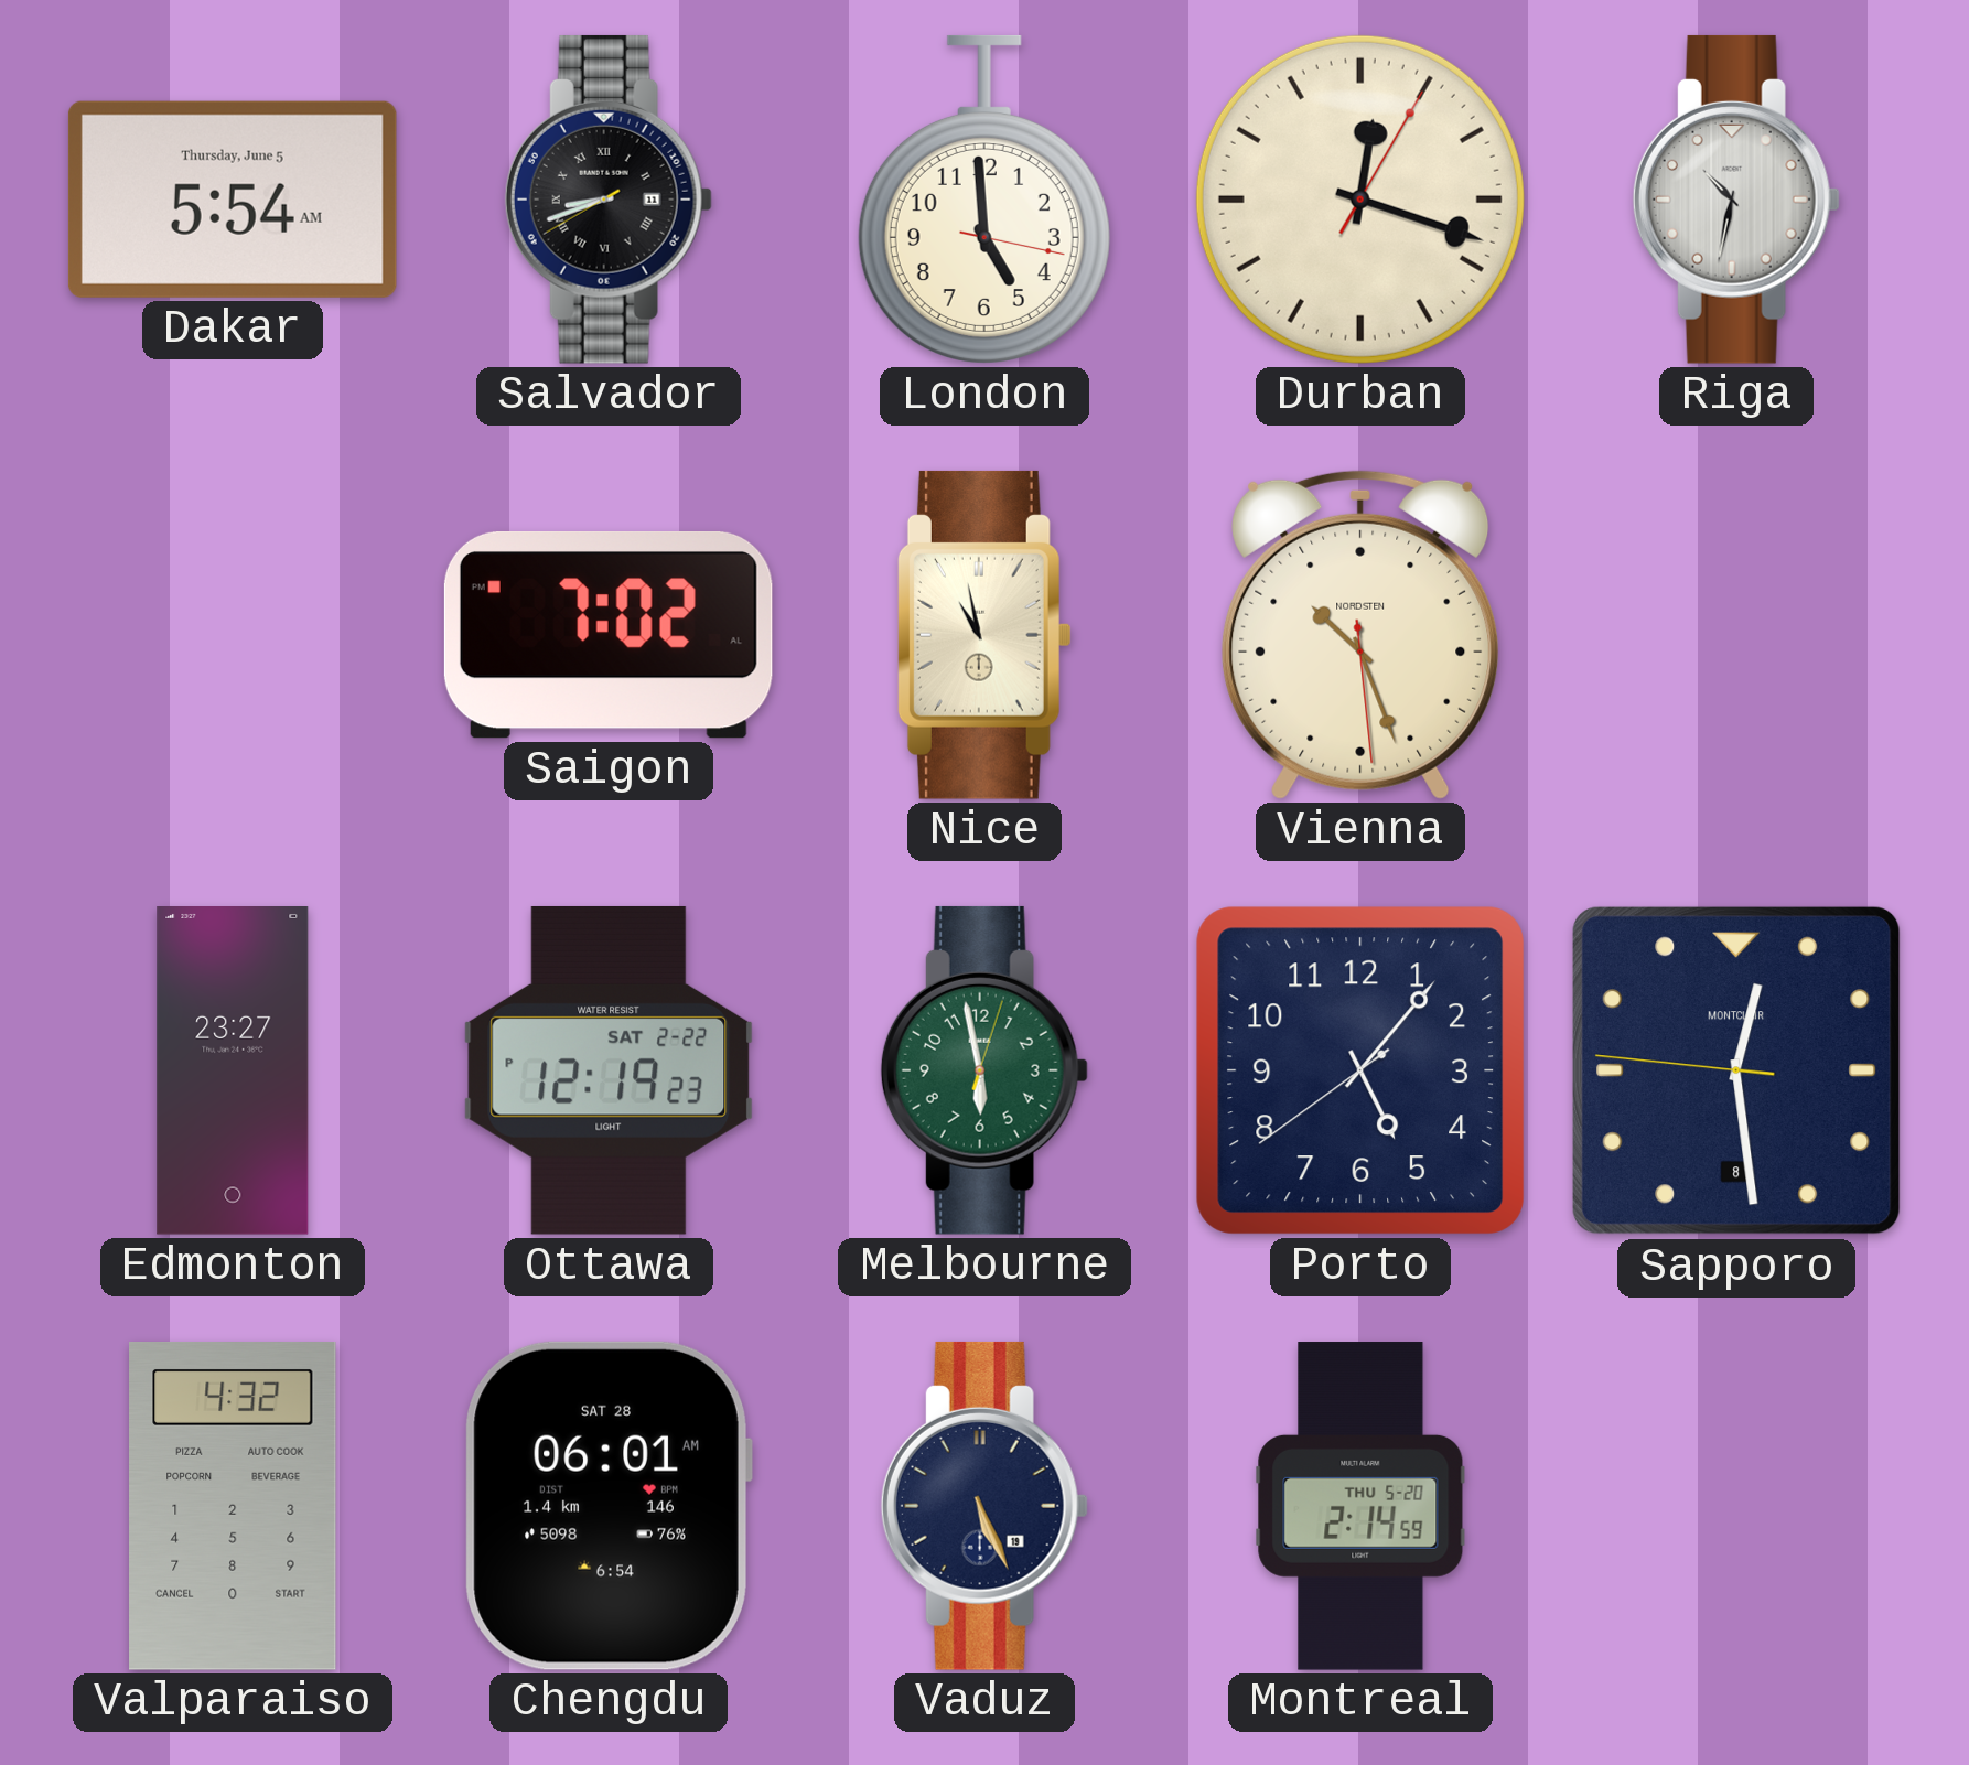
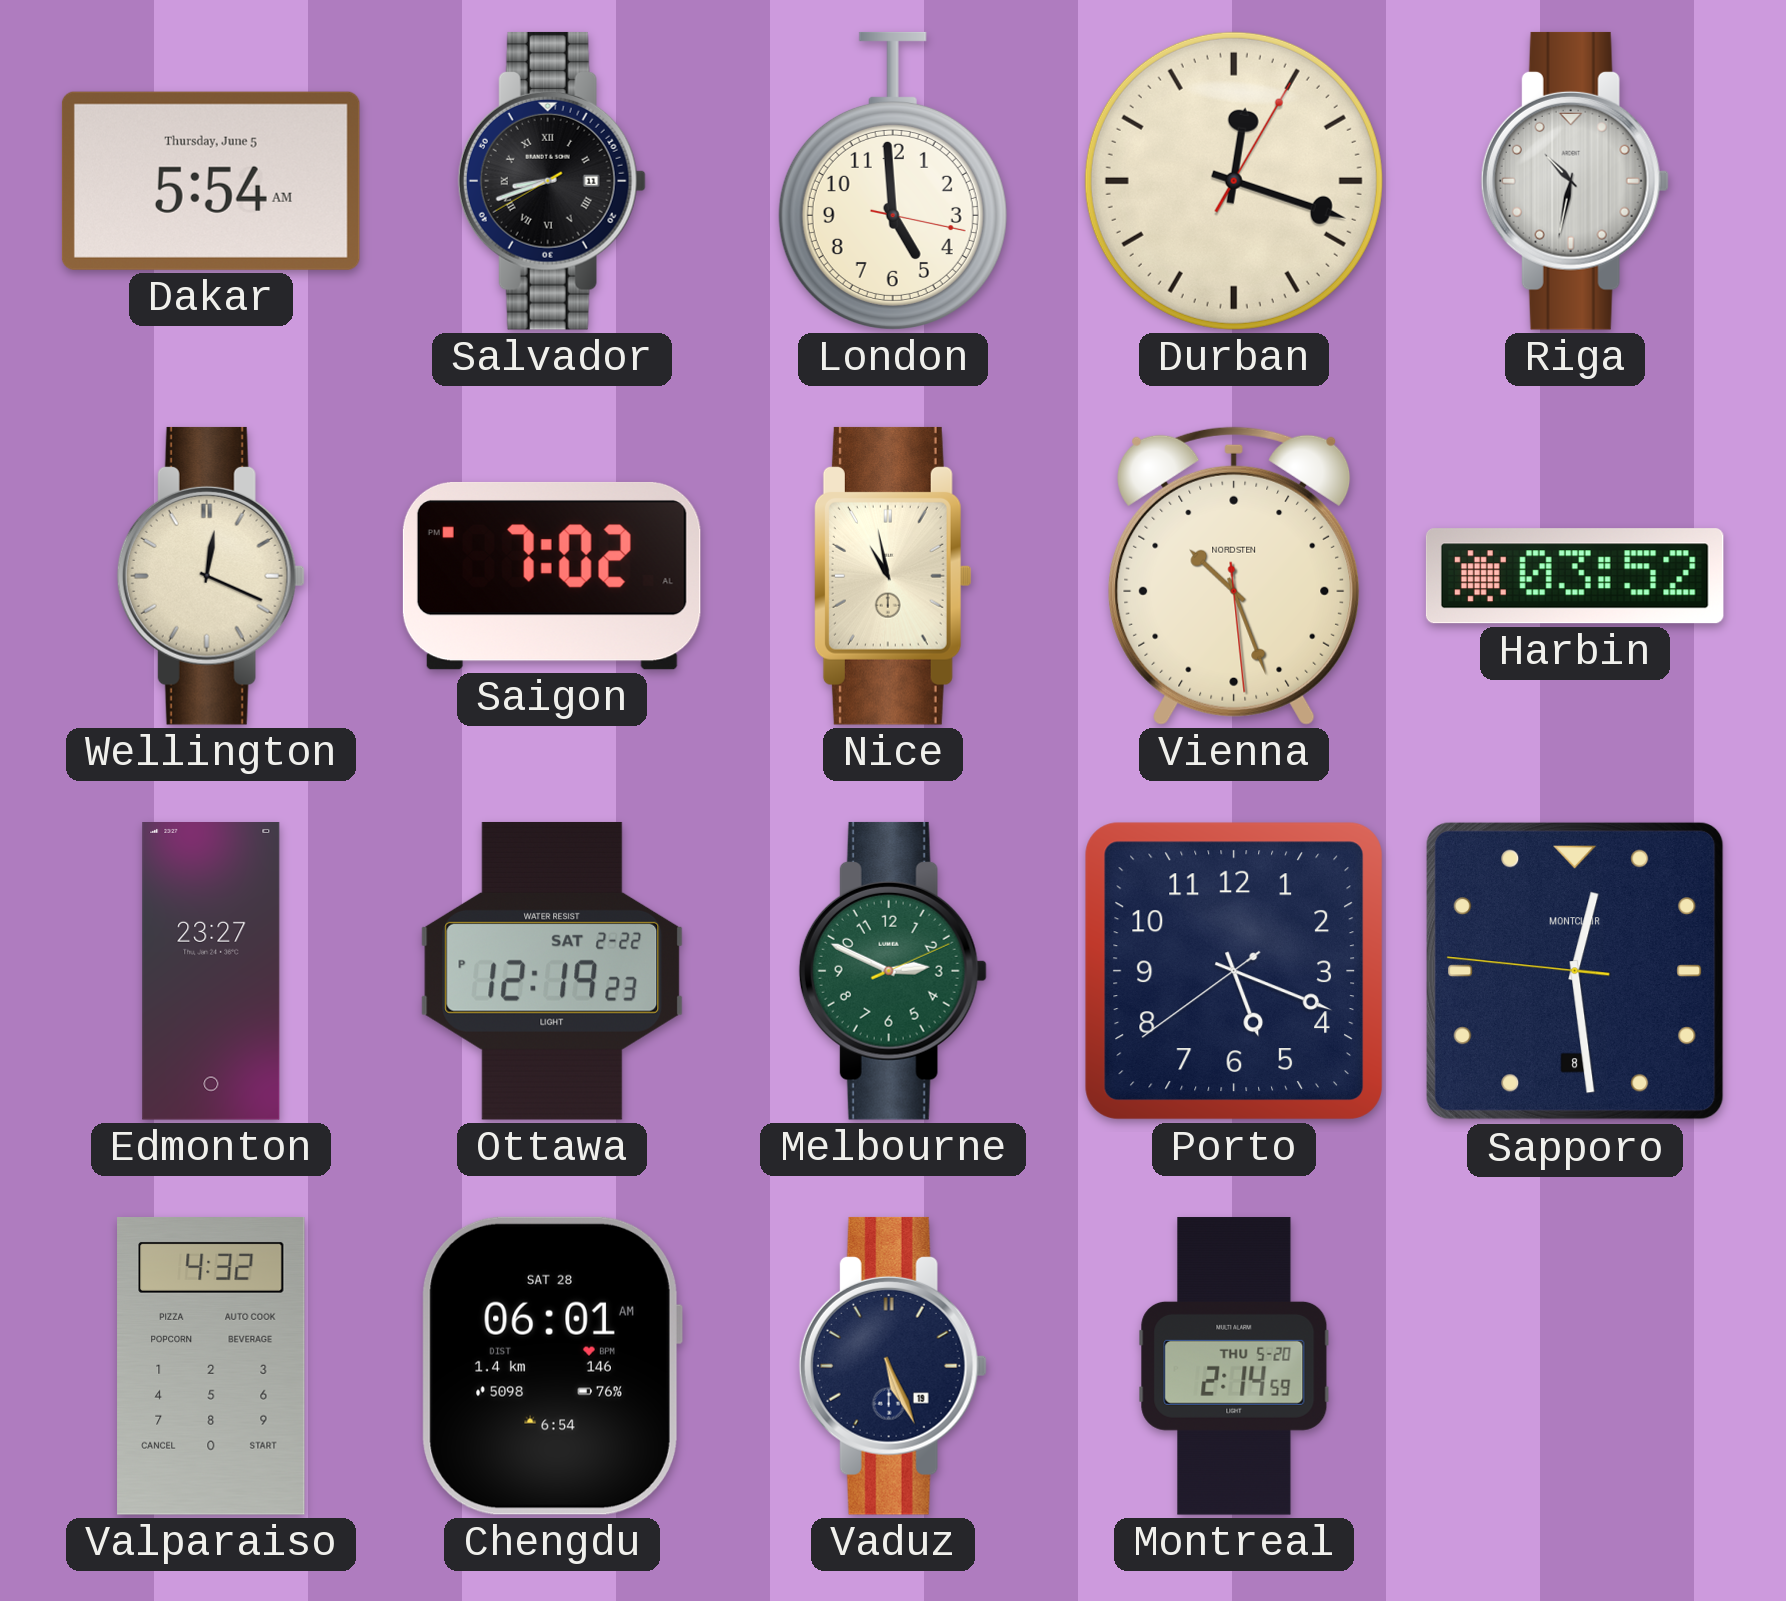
Wellington: none -> 12:19
Harbin: none -> 03:52
Melbourne: 5:58 -> 2:49
Porto: 5:06 -> 5:18
